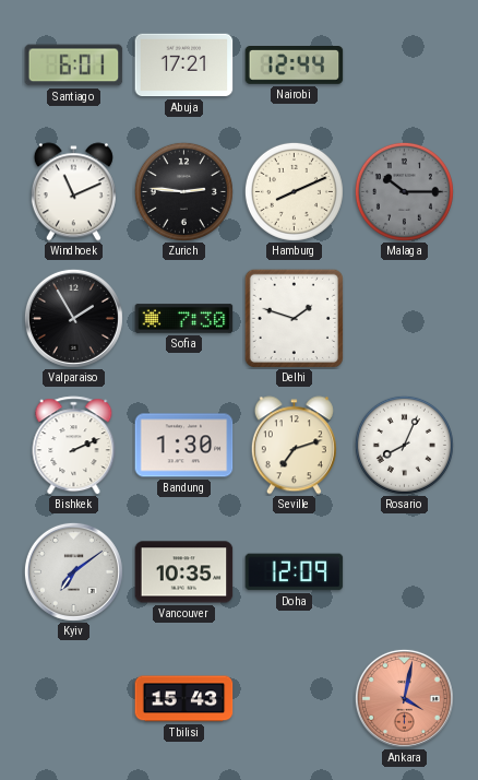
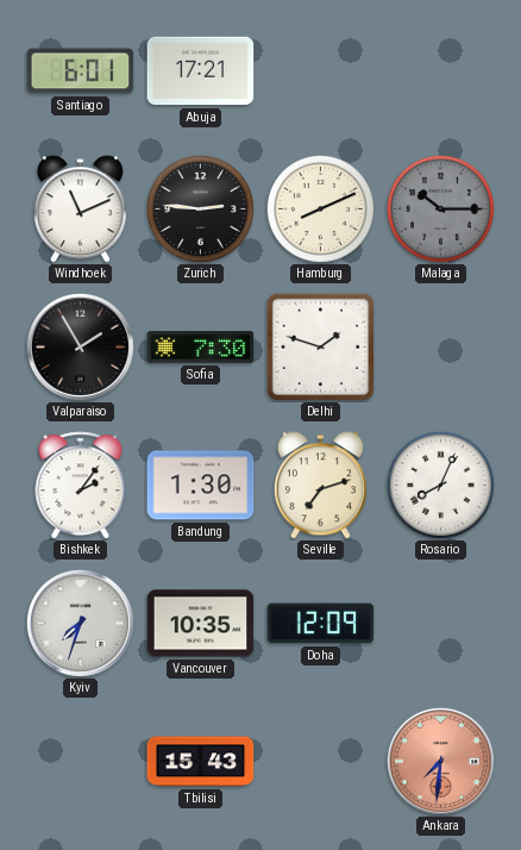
Nairobi: 12:44 -> none
Bishkek: 2:11 -> 2:06
Kyiv: 7:09 -> 7:33
Ankara: 4:02 -> 7:31
